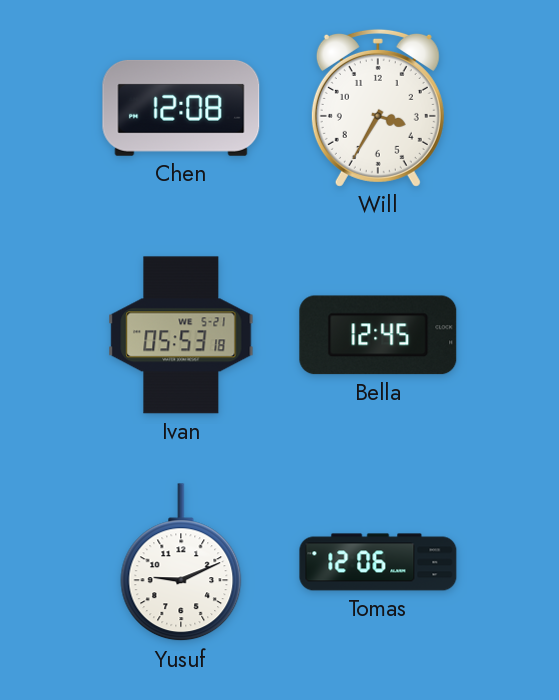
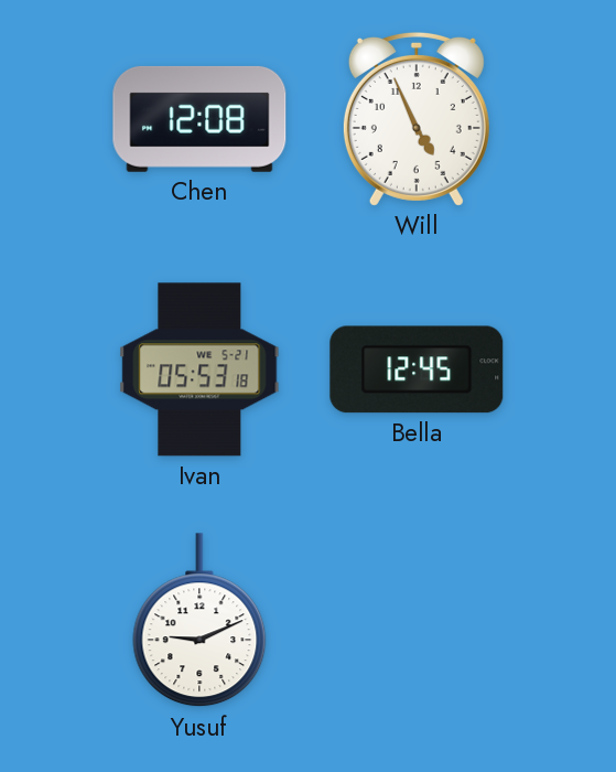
Will: 3:35 -> 4:56
Tomas: 12:06 -> none
